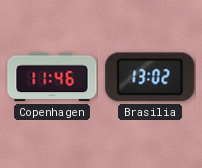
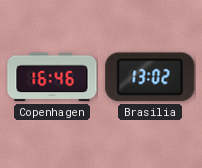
Copenhagen: 11:46 -> 16:46
